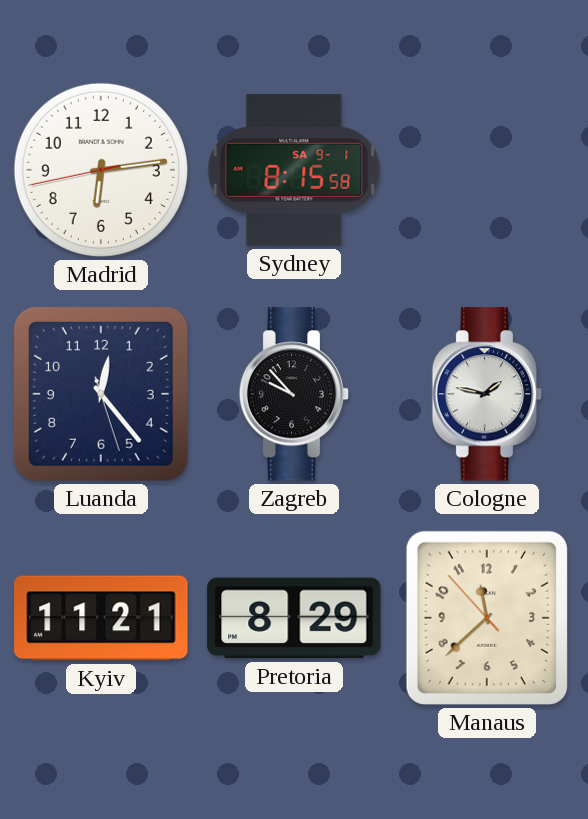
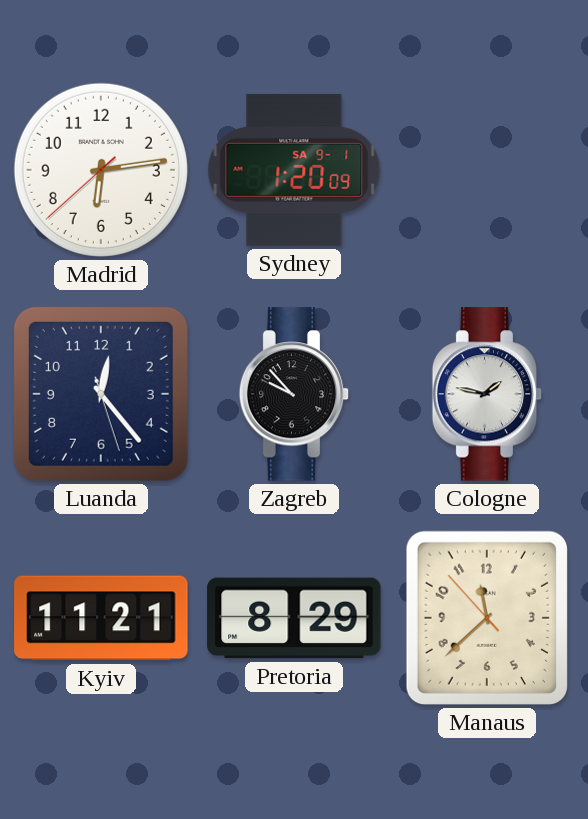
Madrid: 6:13:43 -> 6:13:38
Sydney: 8:15 -> 1:20
